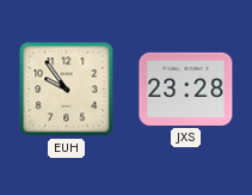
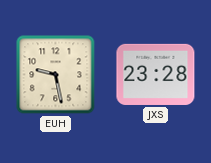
EUH: 9:54 -> 9:28
